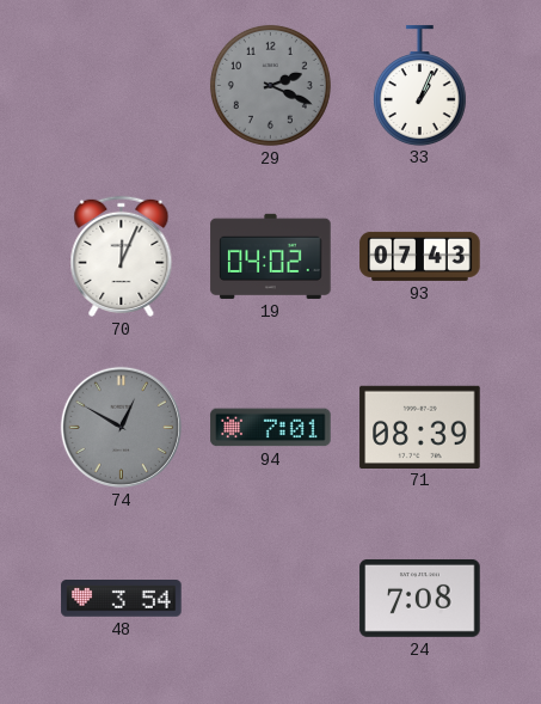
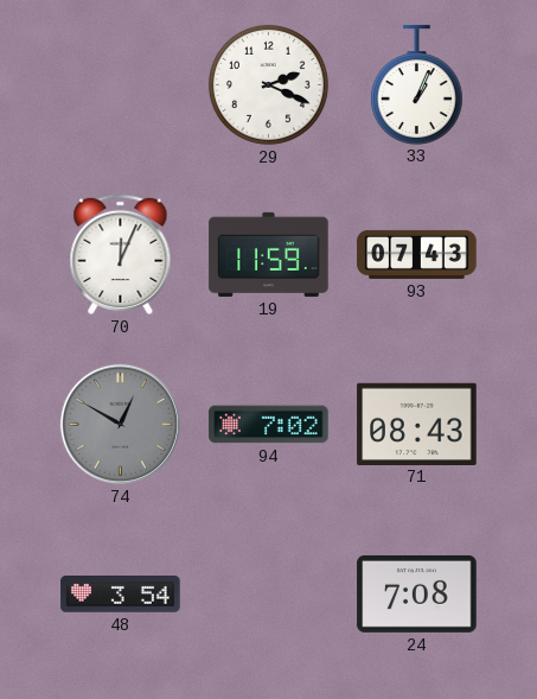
29 dial: grey -> white
19: 04:02 -> 11:59
94: 7:01 -> 7:02
71: 08:39 -> 08:43
